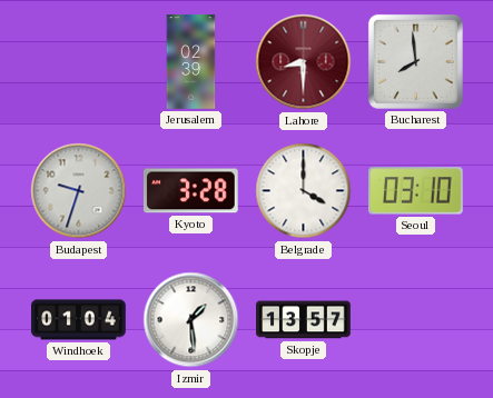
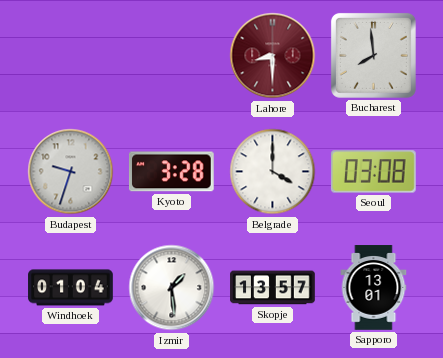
Jerusalem: 02:39 -> none
Seoul: 03:10 -> 03:08
Sapporo: none -> 13:01
